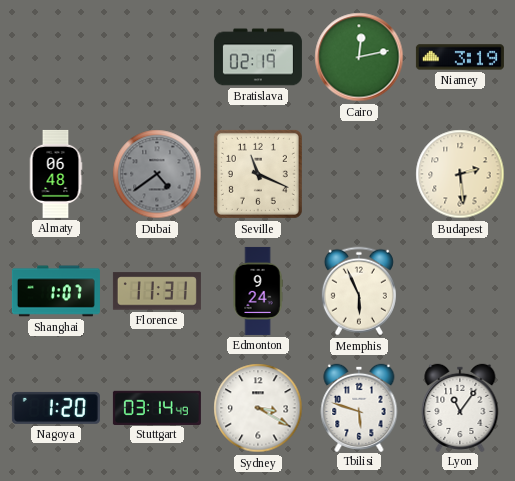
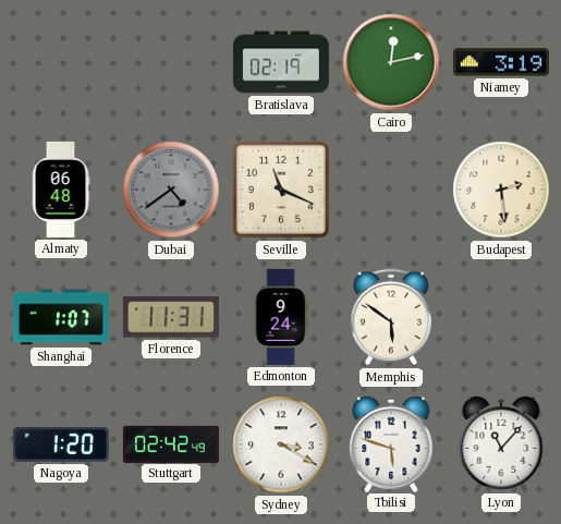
Memphis: 5:56 -> 5:51
Stuttgart: 03:14 -> 02:42
Lyon: 11:06 -> 11:07
